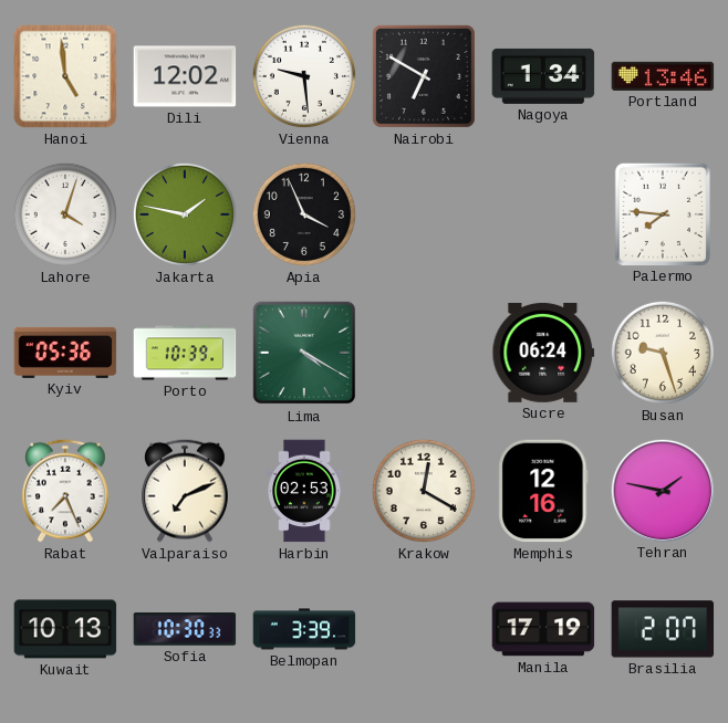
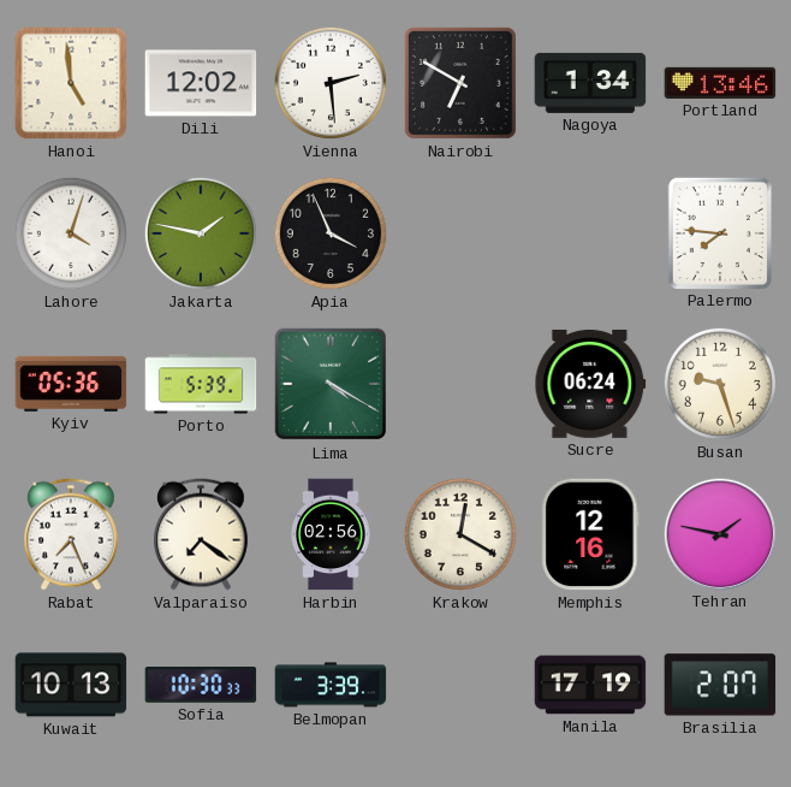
Vienna: 9:29 -> 2:29
Porto: 10:39 -> 5:39
Valparaiso: 7:11 -> 7:21
Harbin: 02:53 -> 02:56
